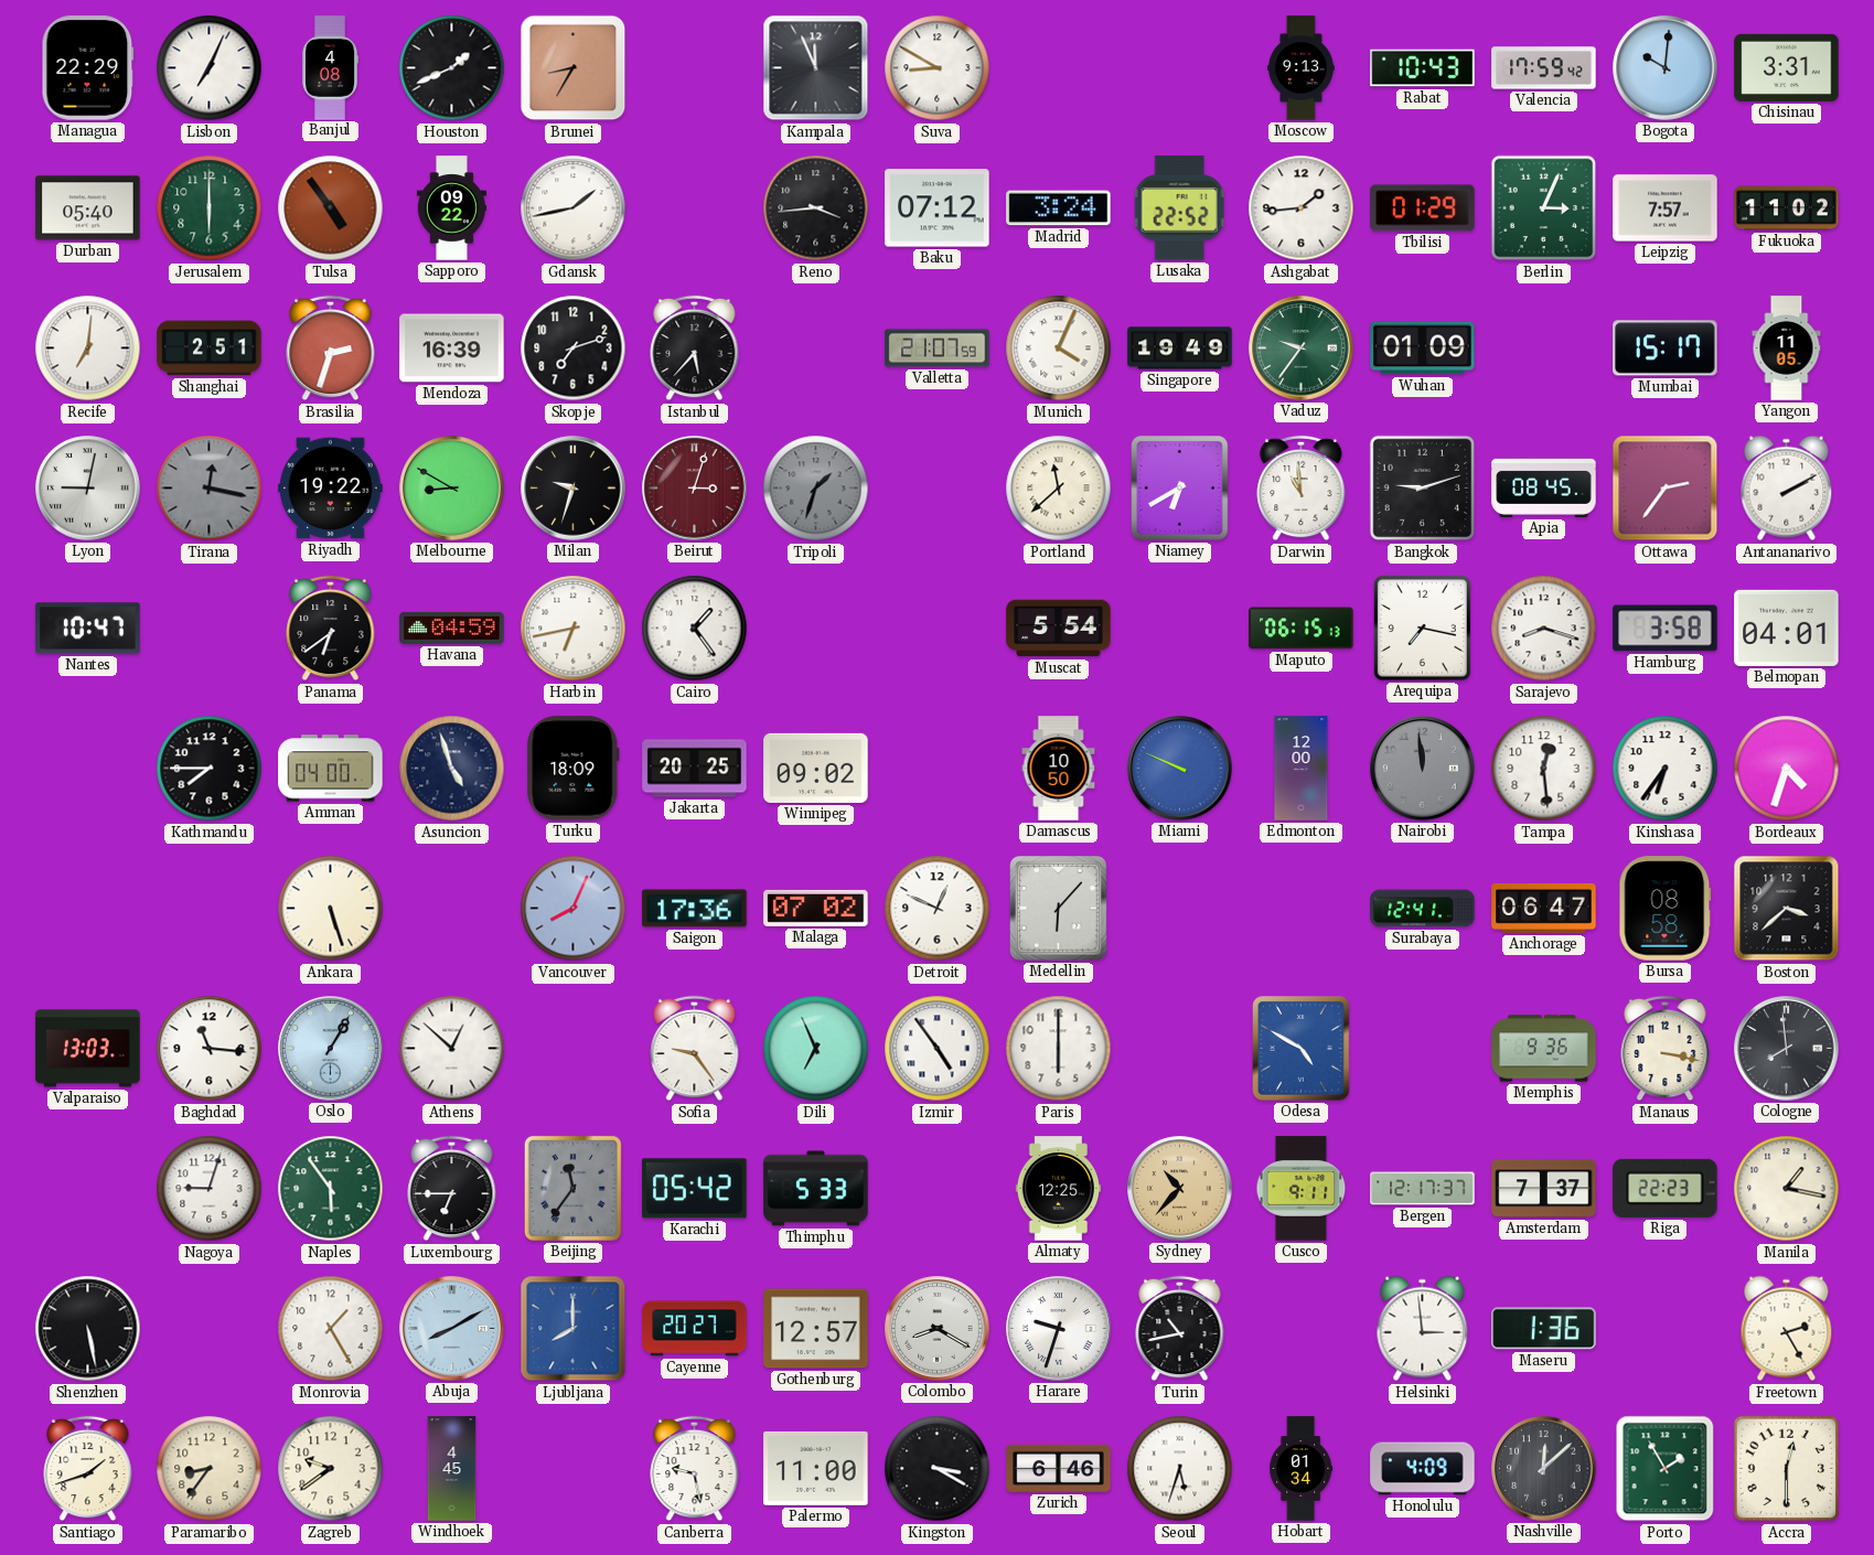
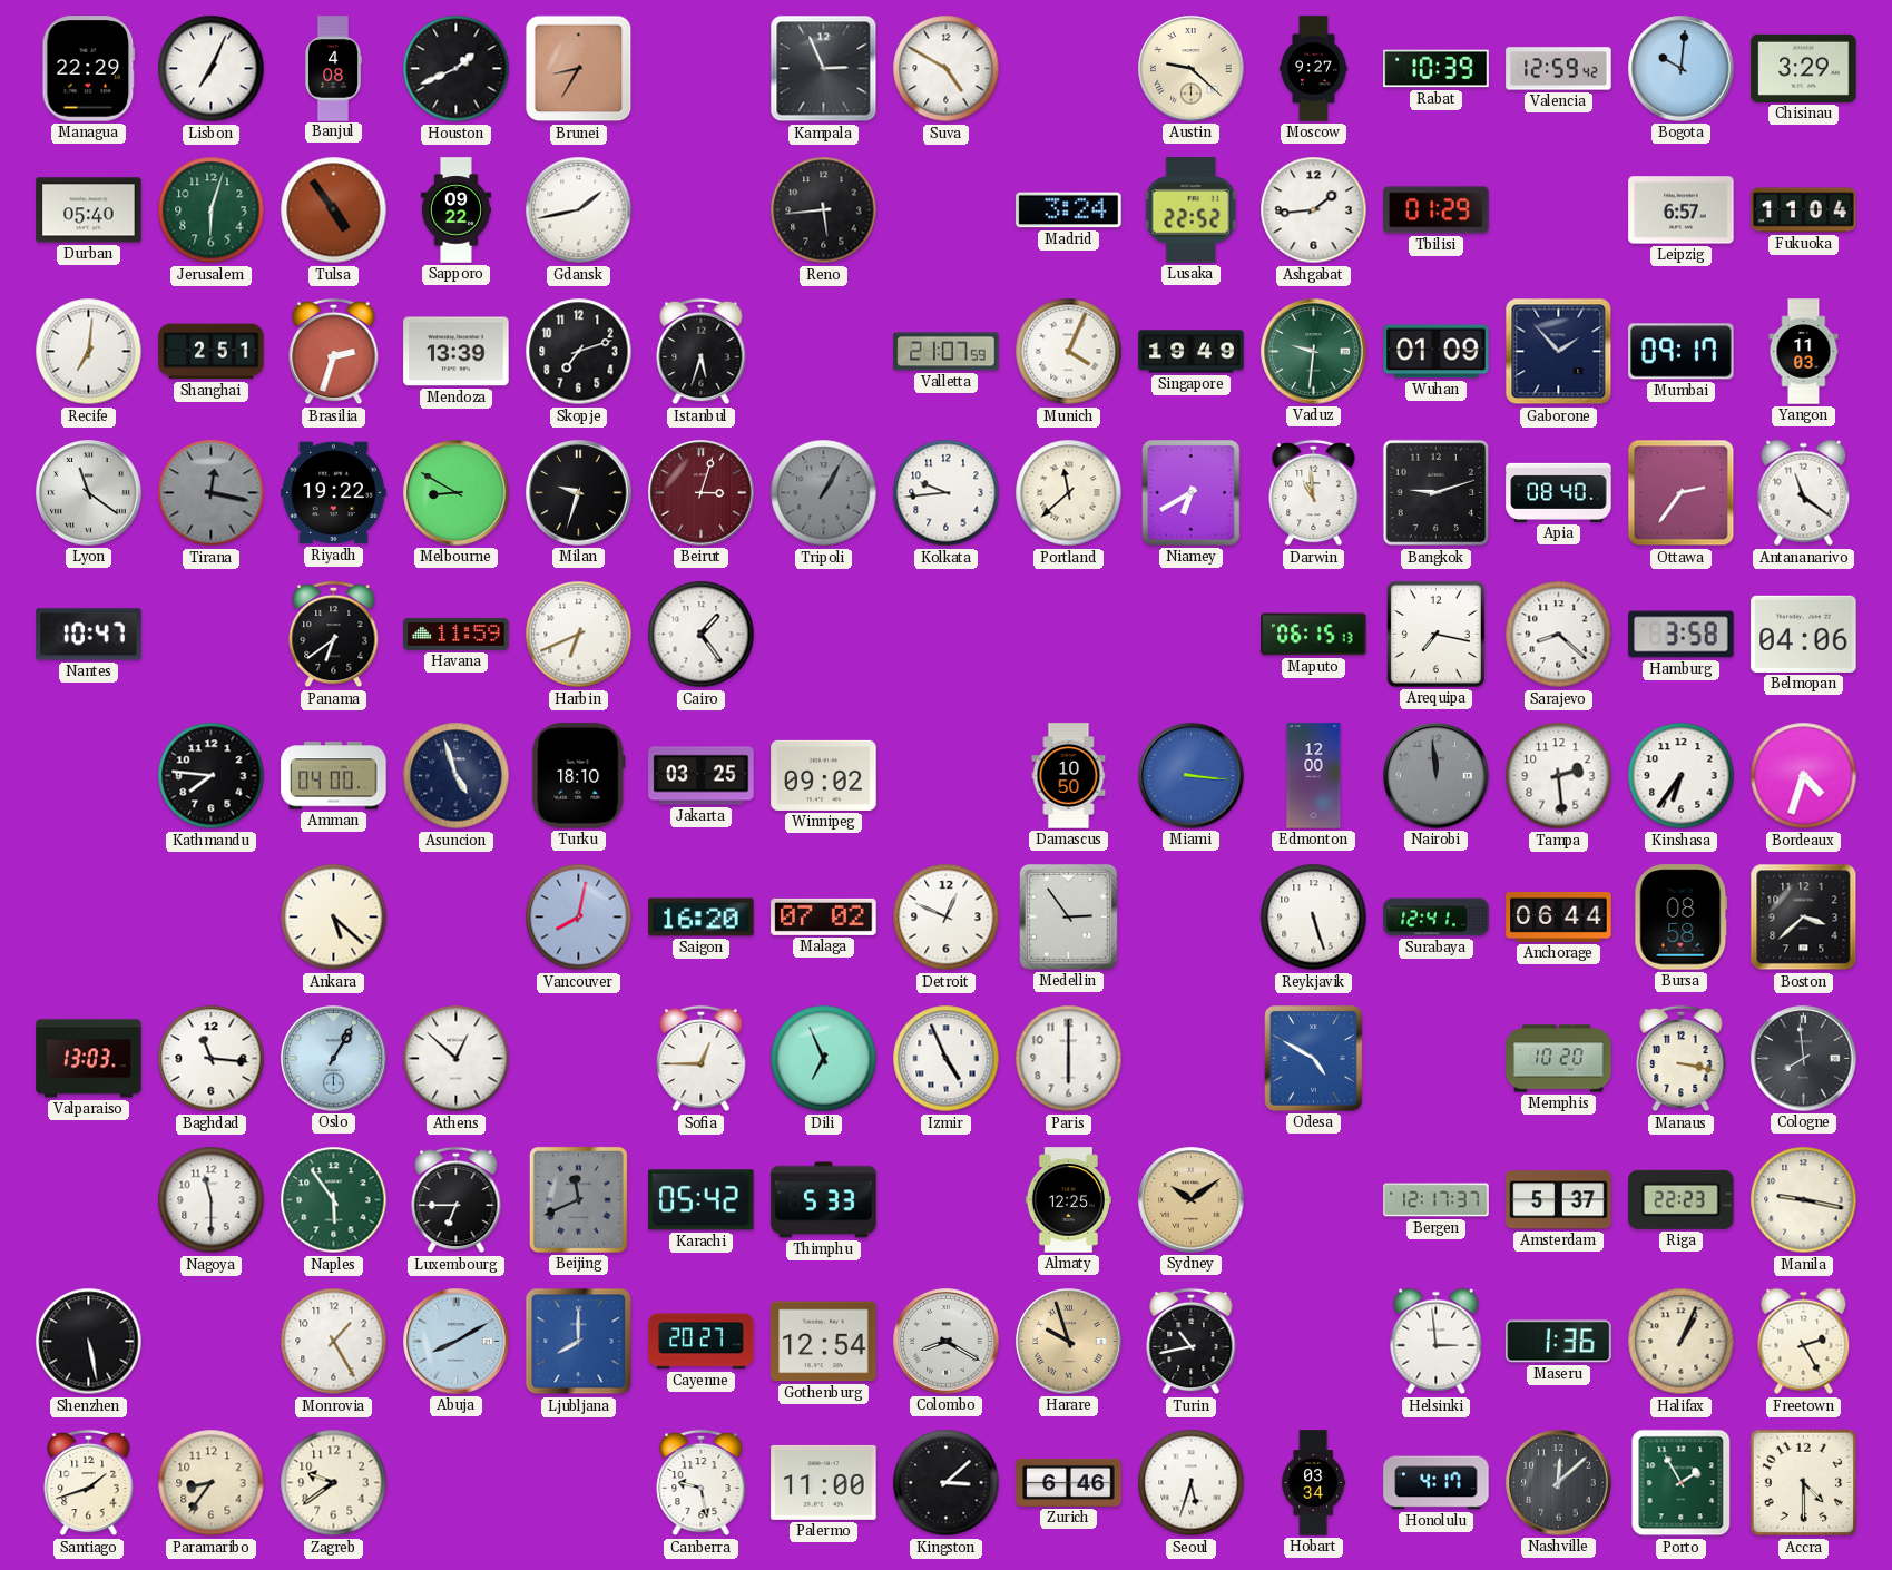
Kampala: 11:56 -> 2:56
Suva: 8:50 -> 4:50
Austin: none -> 9:22
Moscow: 9:13 -> 9:27
Rabat: 10:43 -> 10:39
Valencia: 17:59 -> 12:59
Chisinau: 3:31 -> 3:29
Jerusalem: 6:00 -> 6:03
Reno: 3:44 -> 5:44
Baku: 07:12 -> none
Berlin: 3:04 -> none
Leipzig: 7:57 -> 6:57
Fukuoka: 11:02 -> 11:04
Mendoza: 16:39 -> 13:39
Istanbul: 5:37 -> 5:33
Vaduz: 9:36 -> 9:31
Gaborone: none -> 1:53
Mumbai: 15:17 -> 09:17
Yangon: 11:05 -> 11:03
Lyon: 9:02 -> 11:21
Tripoli: 1:33 -> 1:05
Kolkata: none -> 9:44
Apia: 08:45 -> 08:40
Antananarivo: 2:10 -> 11:21
Havana: 04:59 -> 11:59
Harbin: 6:43 -> 6:41
Muscat: 5:54 -> none
Sarajevo: 8:18 -> 8:22
Belmopan: 04:01 -> 04:06
Kathmandu: 7:45 -> 7:46
Turku: 18:09 -> 18:10
Jakarta: 20:25 -> 03:25
Miami: 9:49 -> 3:16
Tampa: 12:29 -> 2:29
Ankara: 5:27 -> 5:22
Vancouver: 8:04 -> 8:02
Saigon: 17:36 -> 16:20
Medellin: 6:07 -> 2:54
Reykjavik: none -> 5:27
Anchorage: 06:47 -> 06:44
Sofia: 9:24 -> 12:45
Izmir: 4:54 -> 4:56
Memphis: 9:36 -> 10:20
Nagoya: 9:03 -> 11:30
Beijing: 11:36 -> 11:41
Sydney: 10:37 -> 10:09
Cusco: 9:11 -> none
Amsterdam: 7:37 -> 5:37
Manila: 1:17 -> 9:17
Gothenburg: 12:57 -> 12:54
Harare: 9:33 -> 9:57
Harare dial: white -> champagne
Halifax: none -> 1:04
Windhoek: 4:45 -> none
Kingston: 3:20 -> 3:08
Hobart: 01:34 -> 03:34
Honolulu: 4:09 -> 4:17
Accra: 12:30 -> 4:30
